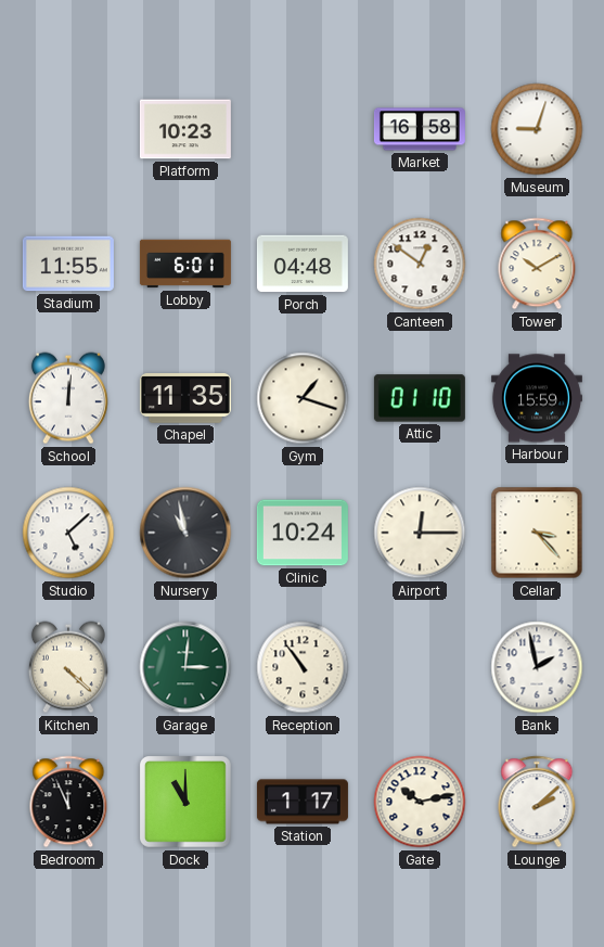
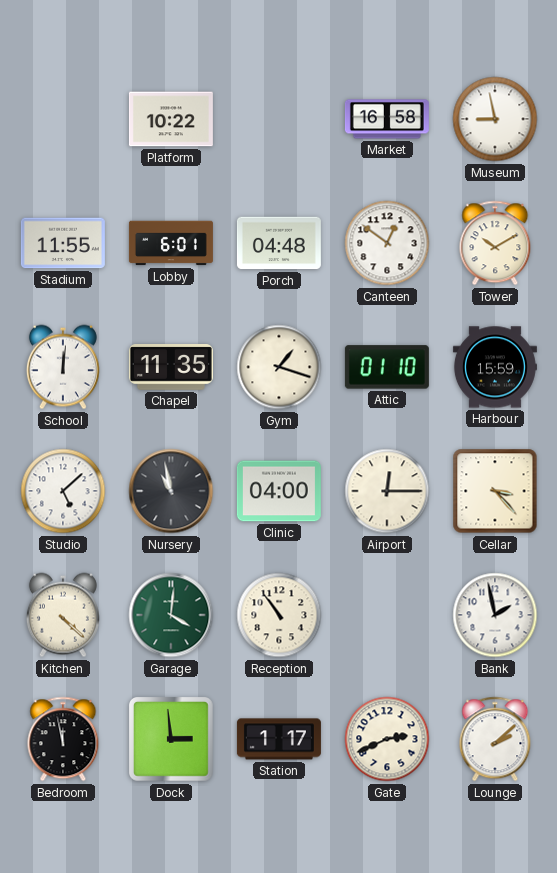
Platform: 10:23 -> 10:22
Museum: 9:03 -> 8:58
Clinic: 10:24 -> 04:00
Garage: 3:01 -> 4:01
Bedroom: 11:56 -> 11:58
Dock: 11:00 -> 2:59
Gate: 10:13 -> 2:41
